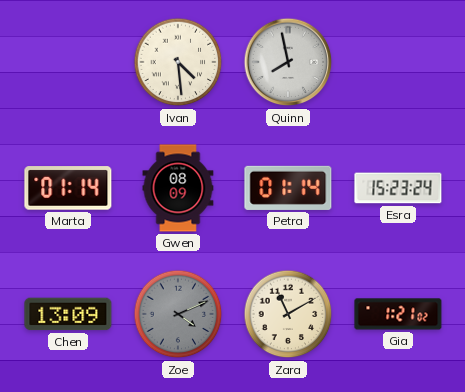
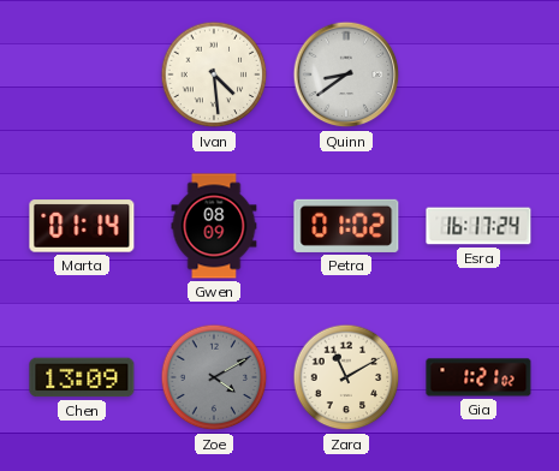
Quinn: 7:58 -> 8:39
Petra: 01:14 -> 01:02
Esra: 15:23 -> 16:17
Zoe: 4:11 -> 4:10
